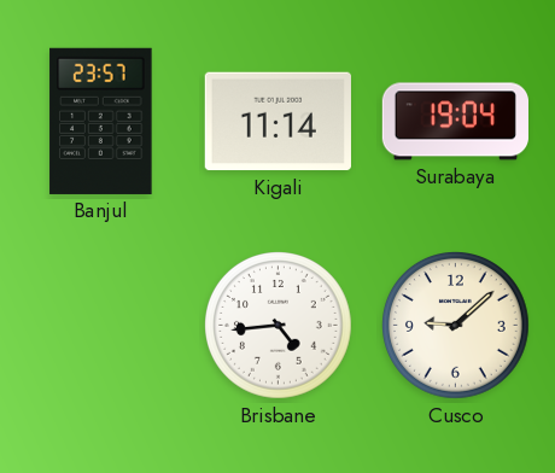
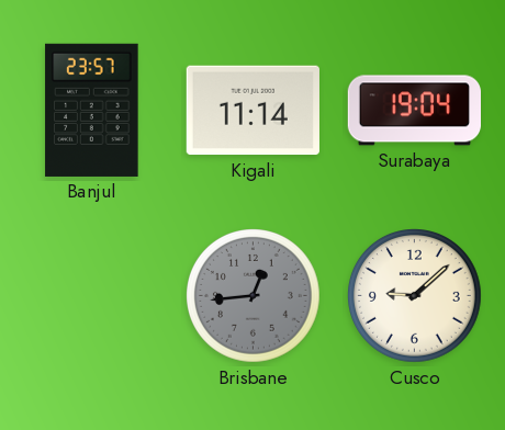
Brisbane: 4:44 -> 12:44
Brisbane dial: white -> grey
